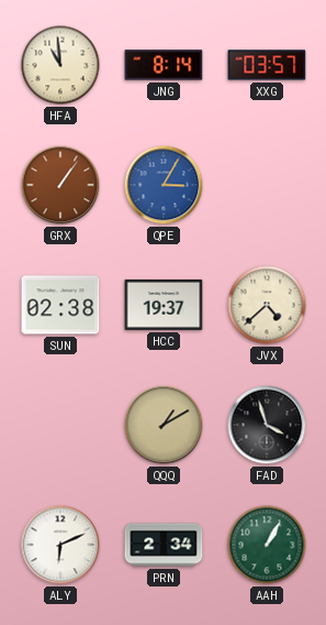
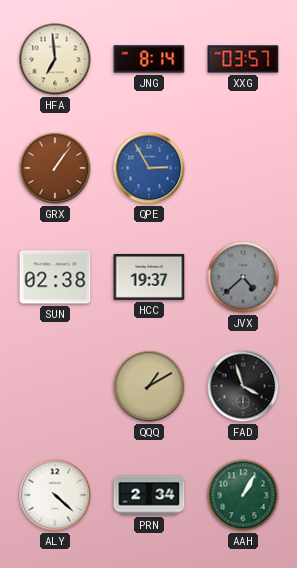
HFA: 10:59 -> 6:59
QPE: 3:05 -> 2:55
JVX dial: cream -> grey
ALY: 6:11 -> 4:22
